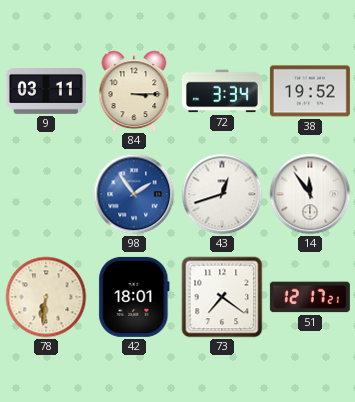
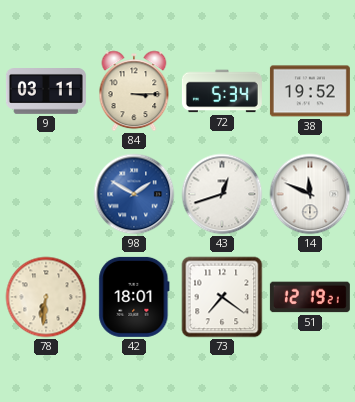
72: 3:34 -> 5:34
98: 1:54 -> 1:50
14: 11:54 -> 11:49
51: 12:17 -> 12:19
